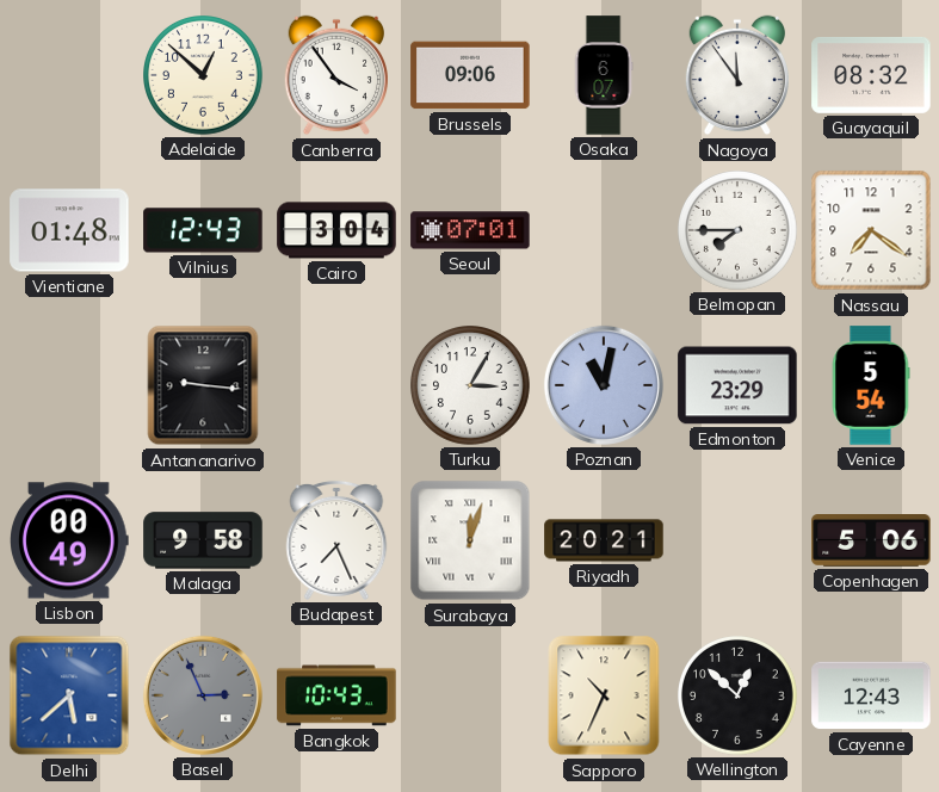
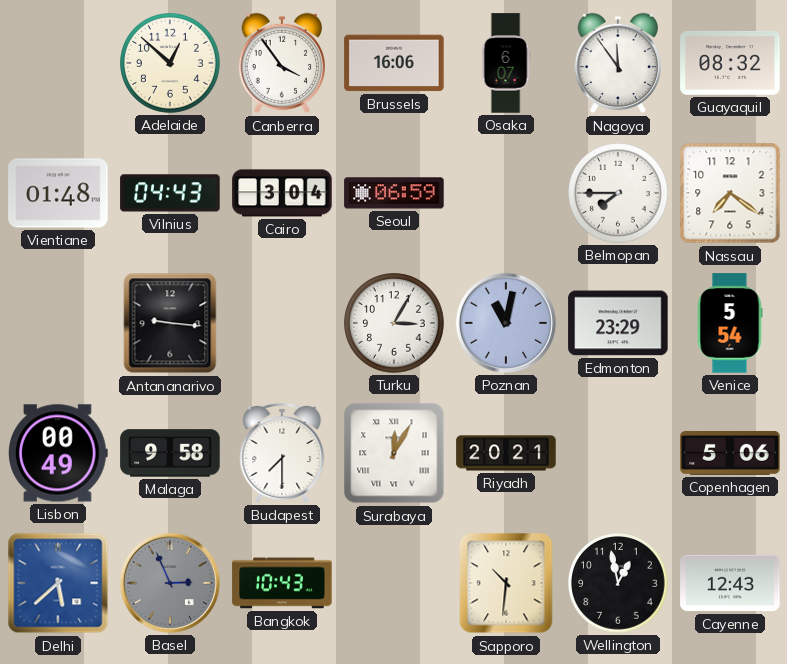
Brussels: 09:06 -> 16:06
Vilnius: 12:43 -> 04:43
Seoul: 07:01 -> 06:59
Budapest: 7:26 -> 7:30
Surabaya: 12:03 -> 12:05
Sapporo: 10:34 -> 10:31
Wellington: 12:52 -> 12:58
